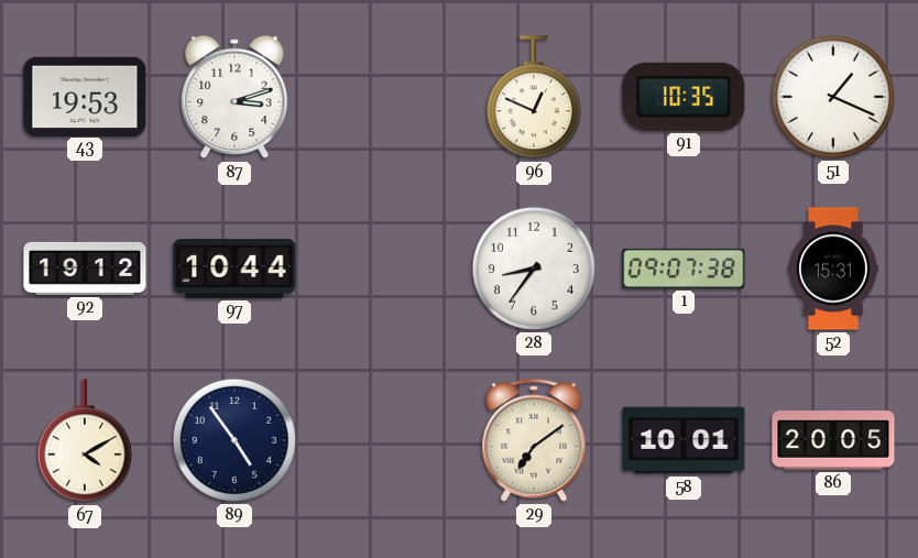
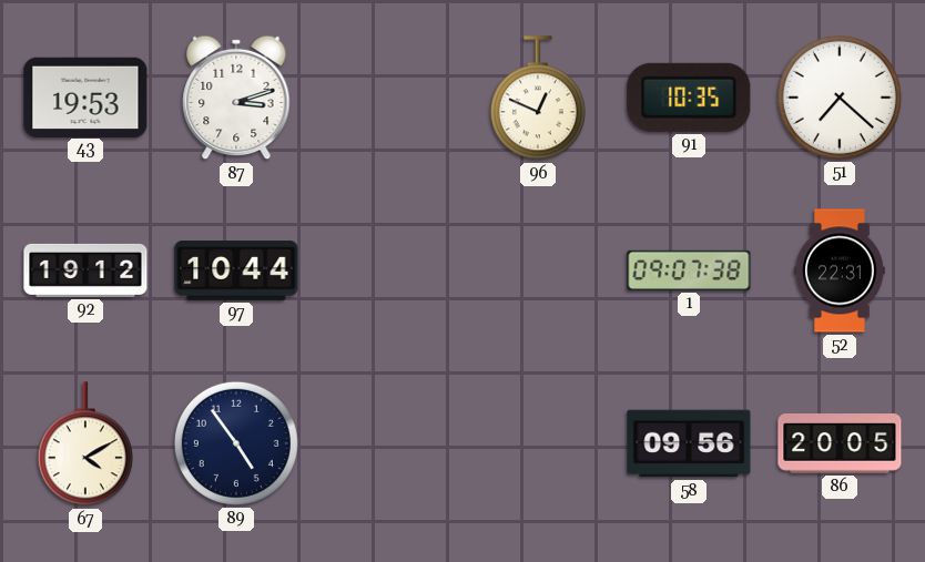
51: 1:19 -> 7:22
28: 8:36 -> none
52: 15:31 -> 22:31
29: 7:09 -> none
58: 10:01 -> 09:56
